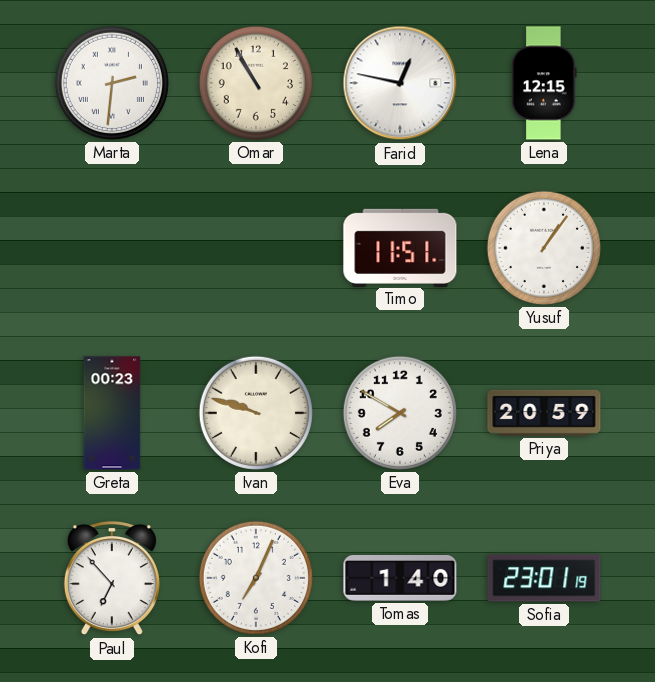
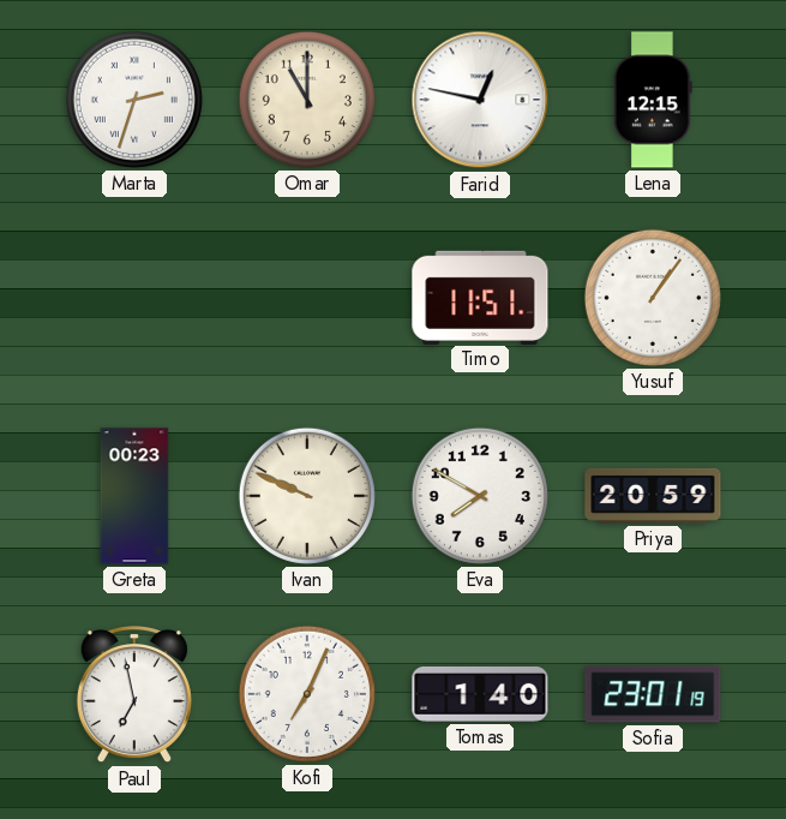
Marta: 2:31 -> 2:33
Omar: 10:55 -> 11:00
Ivan: 9:48 -> 9:49
Paul: 6:53 -> 6:58
